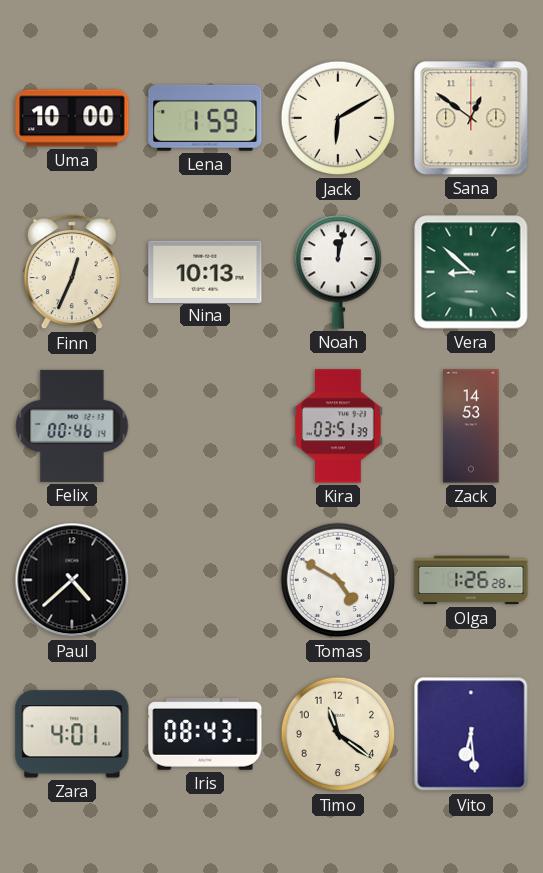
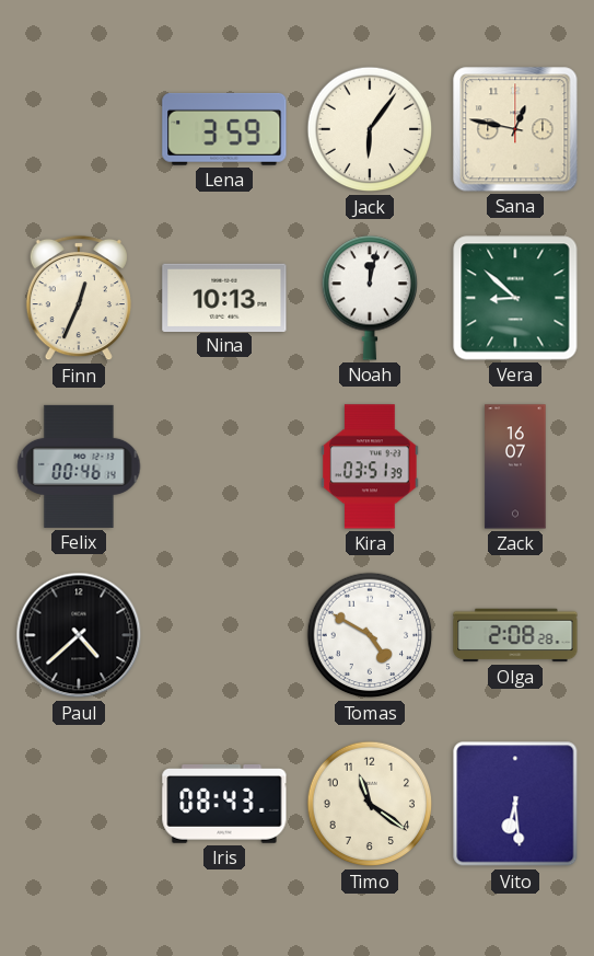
Uma: 10:00 -> none
Lena: 1:59 -> 3:59
Jack: 6:10 -> 6:06
Sana: 12:51 -> 12:47
Zack: 14:53 -> 16:07
Olga: 1:26 -> 2:08
Zara: 4:01 -> none
